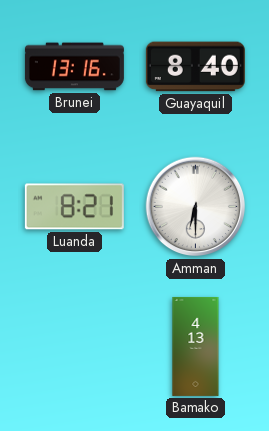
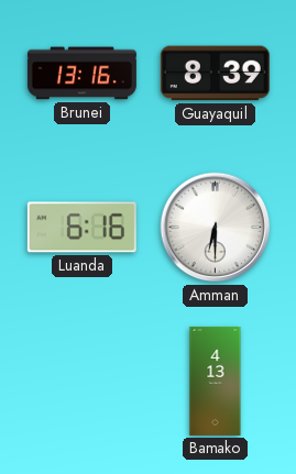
Guayaquil: 8:40 -> 8:39
Luanda: 8:21 -> 6:16
